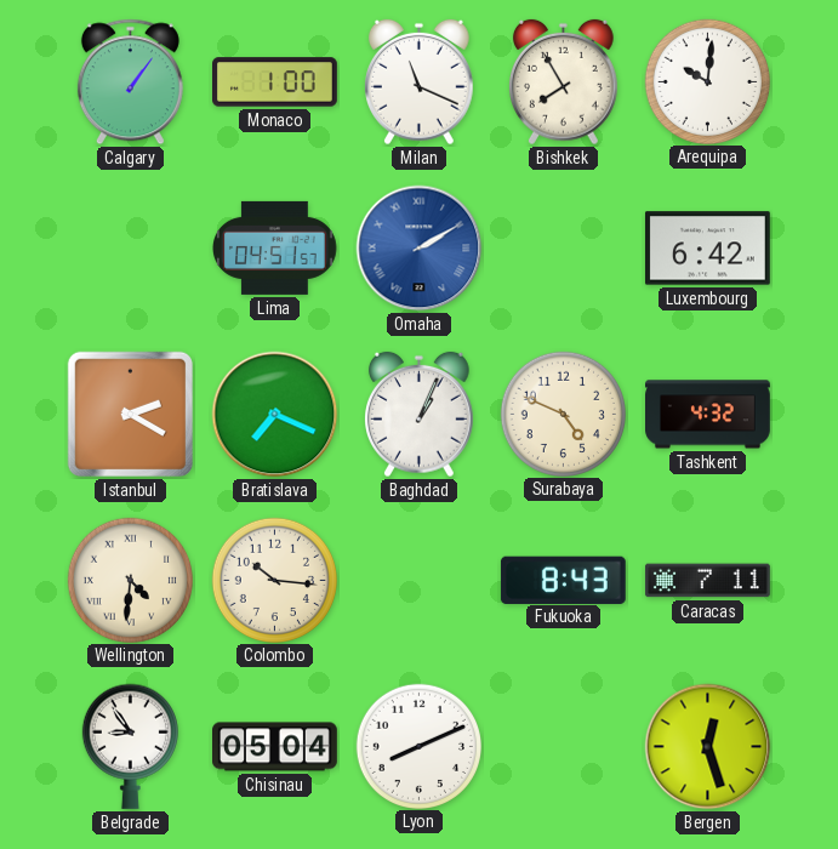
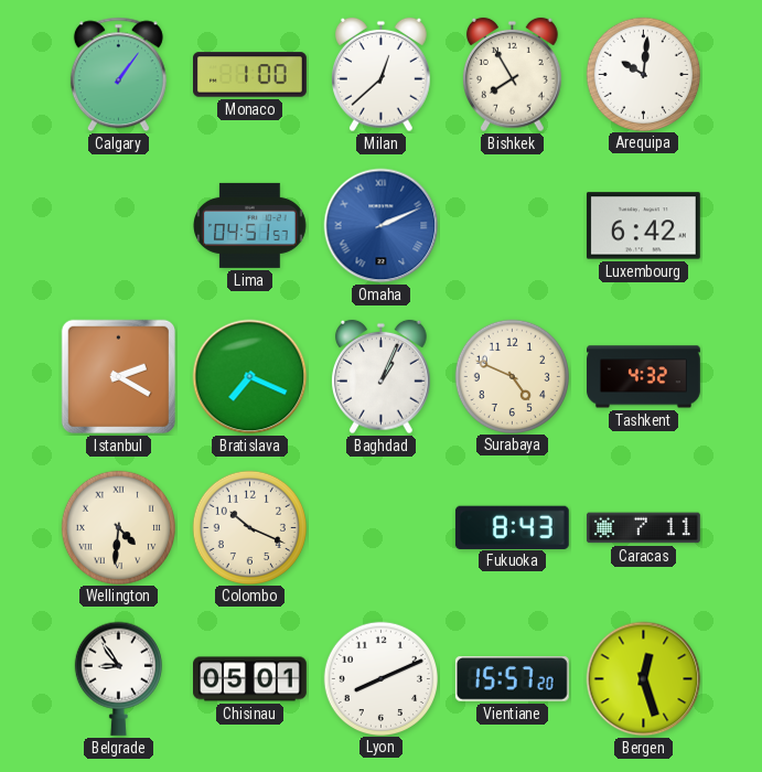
Milan: 11:19 -> 12:38
Omaha: 2:10 -> 2:11
Colombo: 10:16 -> 10:19
Chisinau: 05:04 -> 05:01
Vientiane: none -> 15:57
